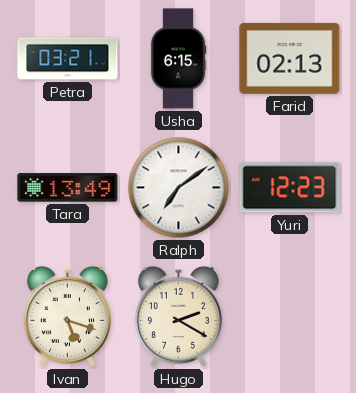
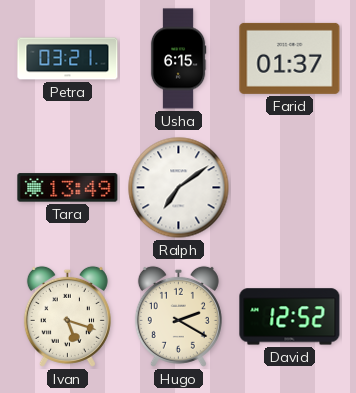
Farid: 02:13 -> 01:37
Yuri: 12:23 -> none
David: none -> 12:52
